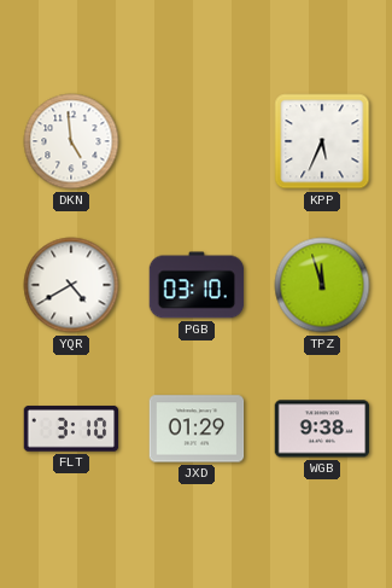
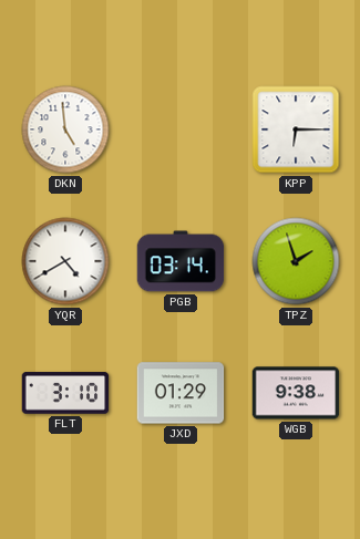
KPP: 5:34 -> 6:15
PGB: 03:10 -> 03:14
TPZ: 11:57 -> 1:57
